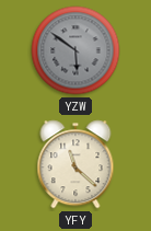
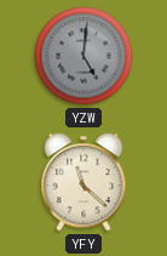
YZW: 5:51 -> 5:01
